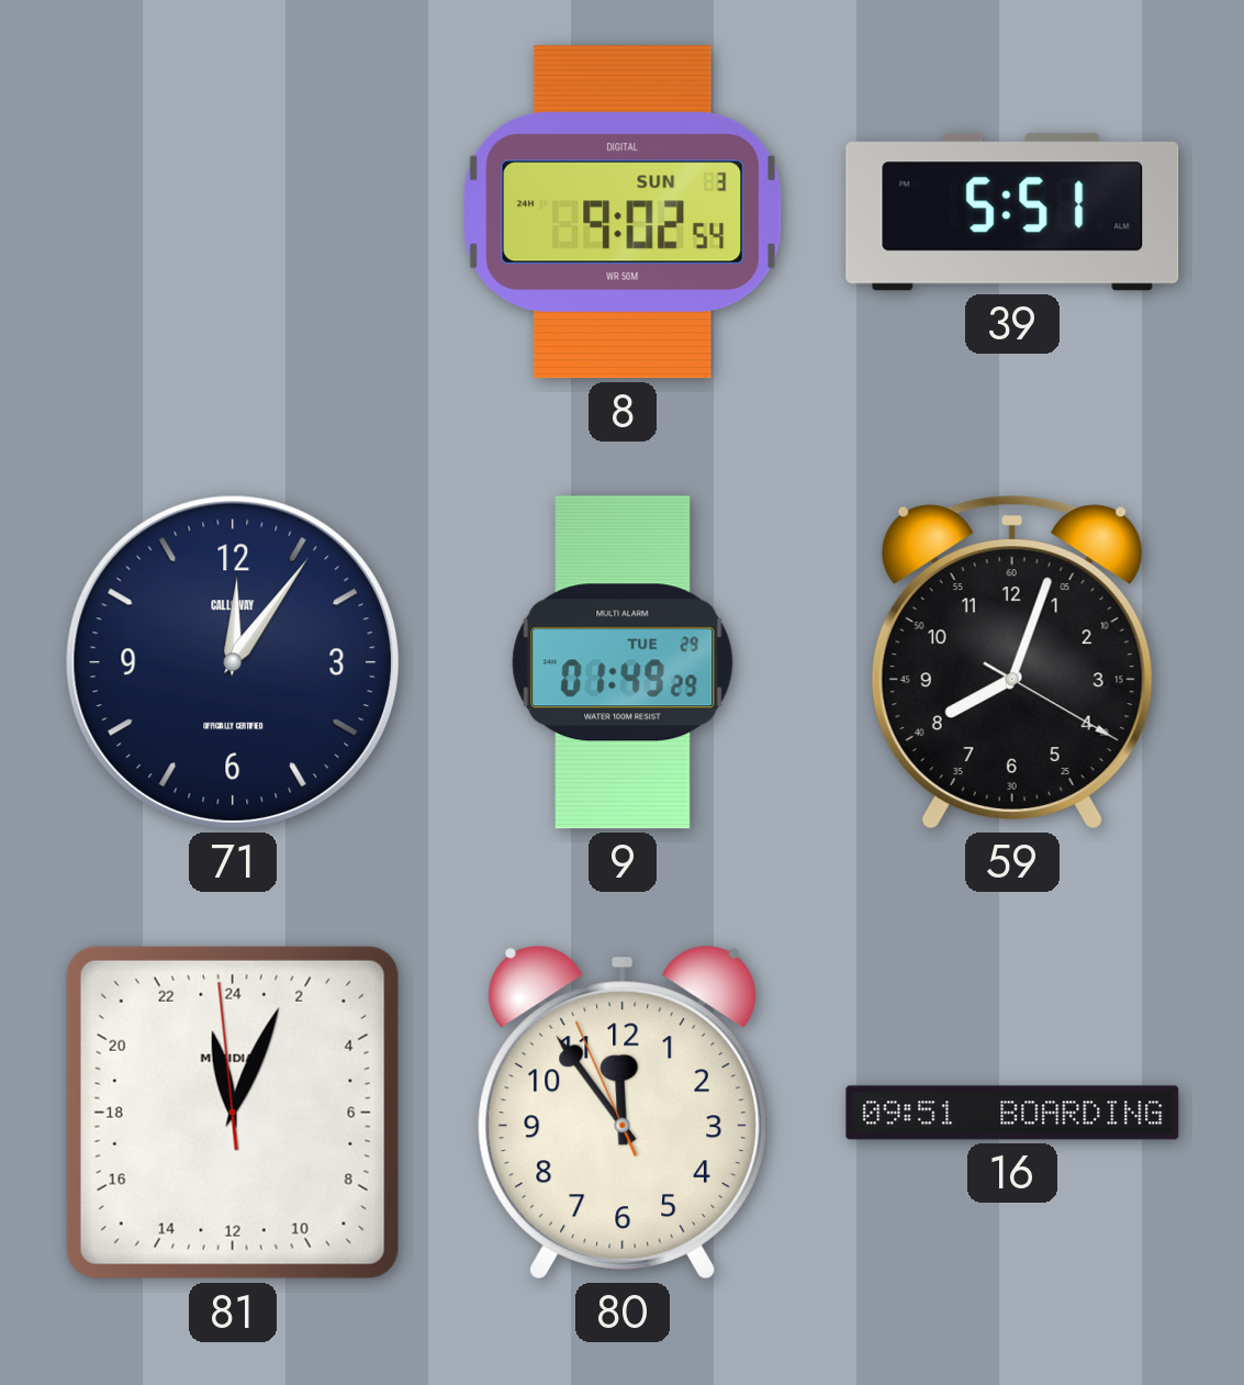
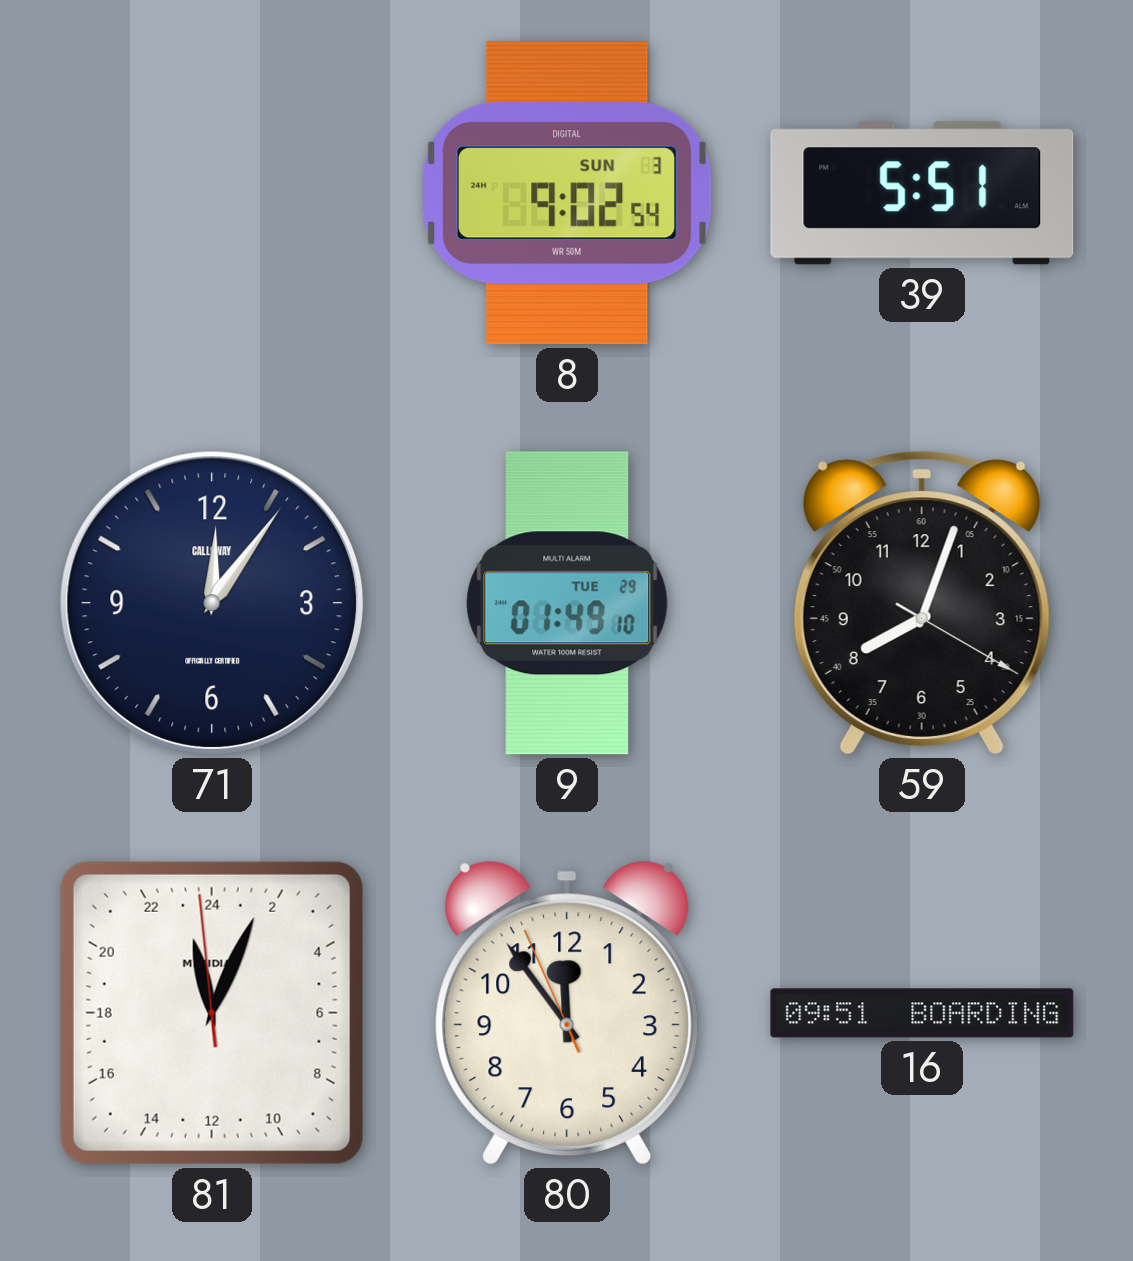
9: 01:49:29 -> 01:49:10
